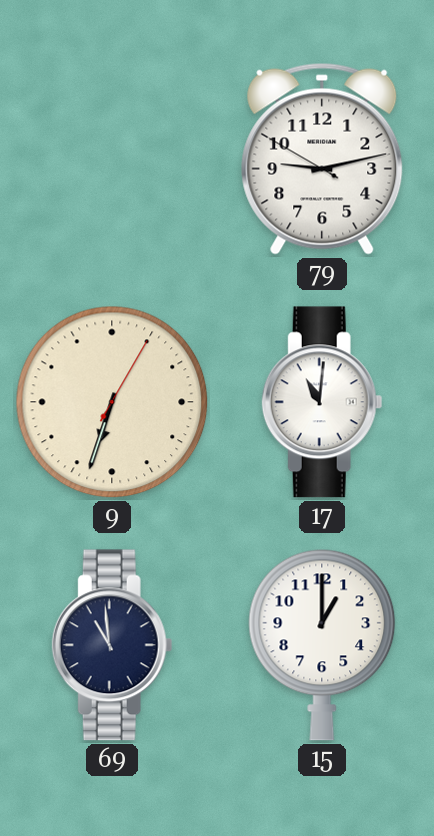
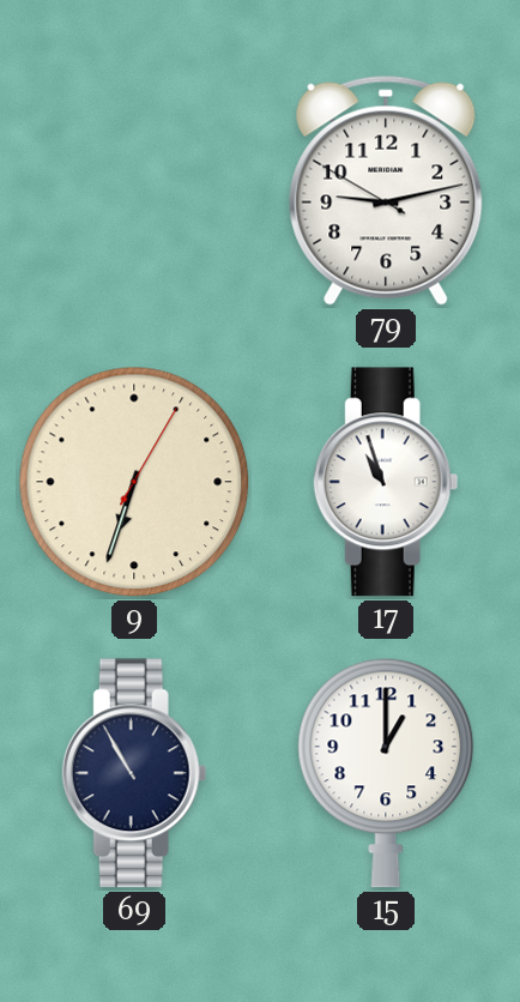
17: 11:01 -> 10:57
69: 10:59 -> 10:55
